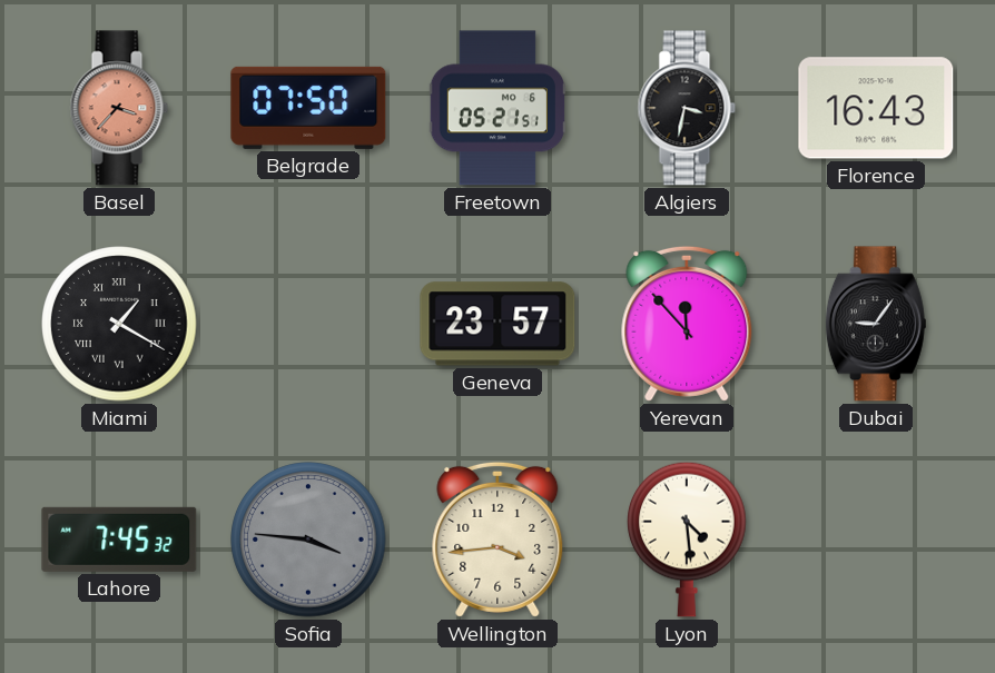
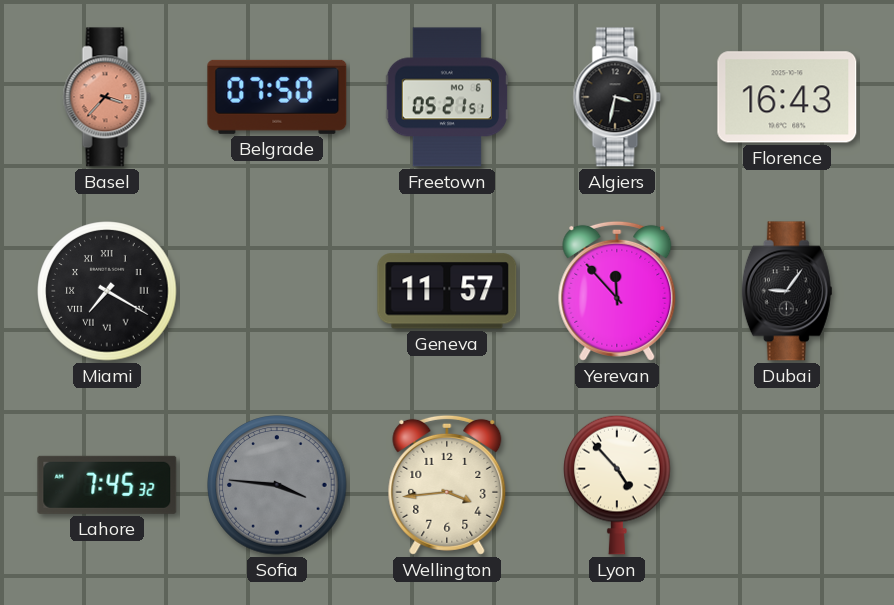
Miami: 1:20 -> 7:20
Geneva: 23:57 -> 11:57
Lyon: 4:29 -> 4:53
